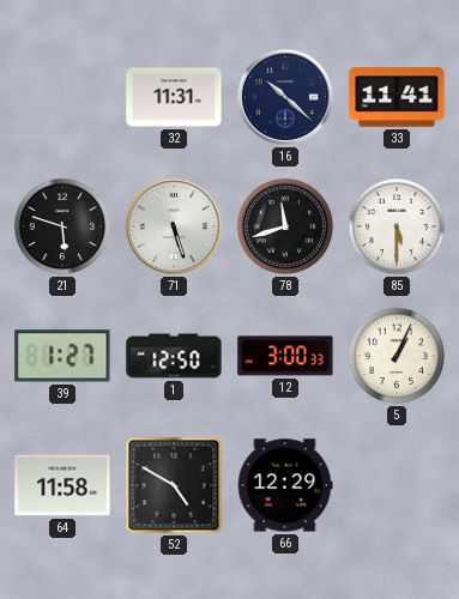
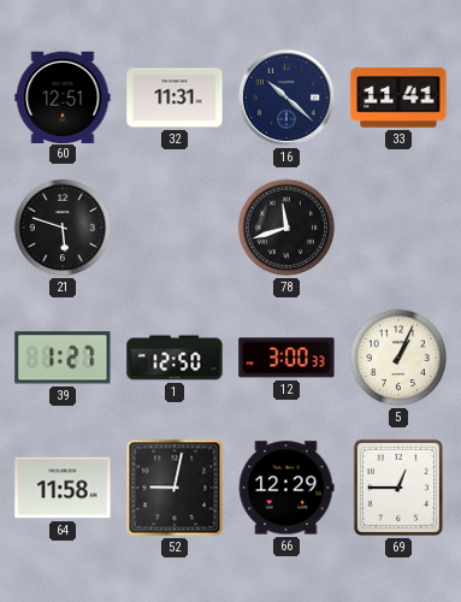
60: none -> 12:51
71: 5:27 -> none
85: 5:30 -> none
52: 4:50 -> 9:02
69: none -> 12:45
